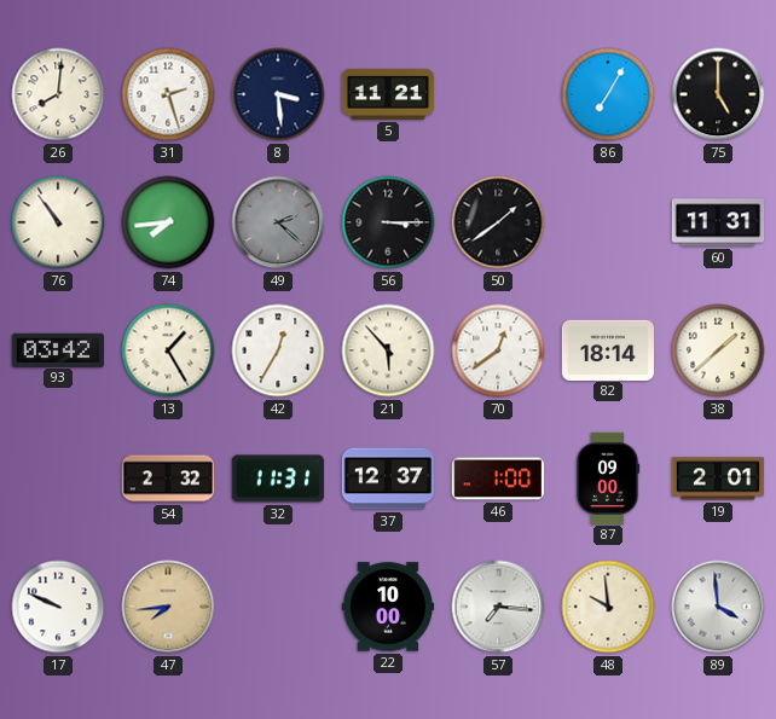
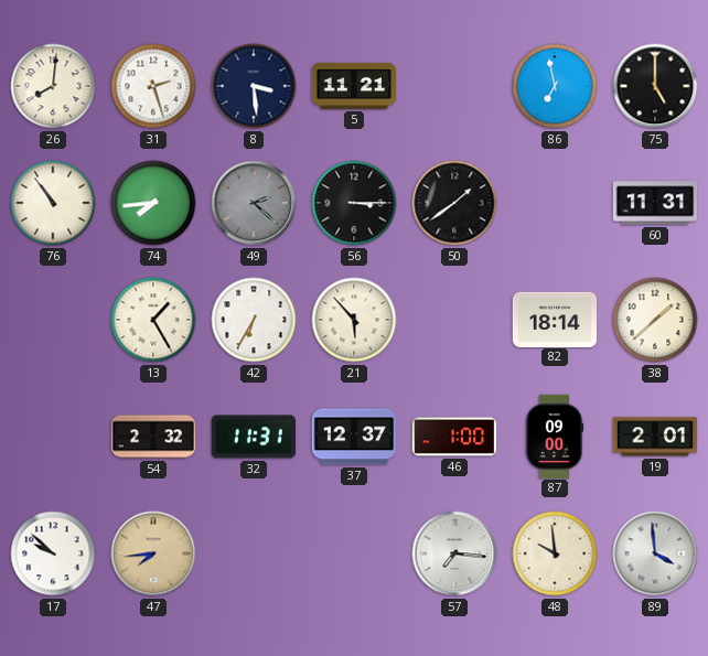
86: 7:05 -> 6:58
93: 03:42 -> none
42: 12:35 -> 6:35
70: 12:39 -> none
17: 9:49 -> 9:52
22: 10:00 -> none
